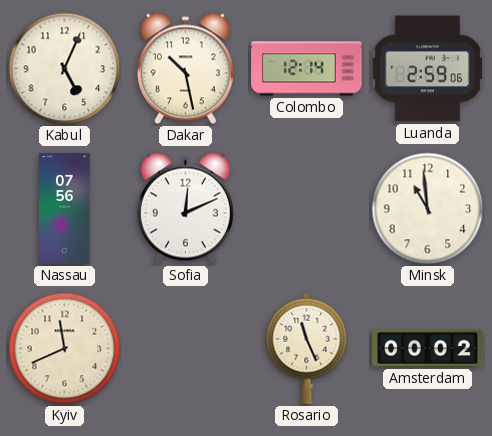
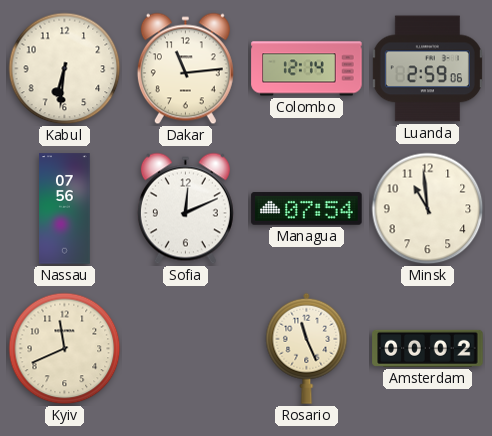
Kabul: 5:04 -> 6:31
Dakar: 10:28 -> 11:14
Managua: none -> 07:54
